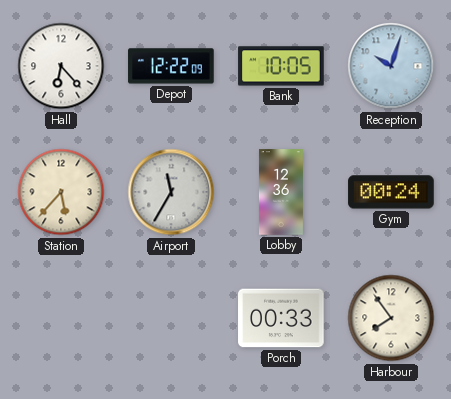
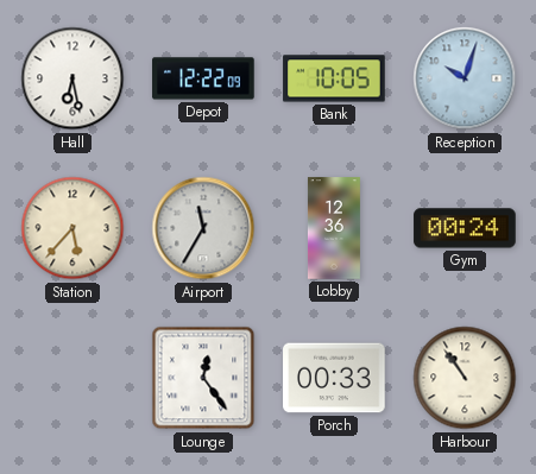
Hall: 6:23 -> 6:28
Lounge: none -> 12:24
Harbour: 7:54 -> 10:54
